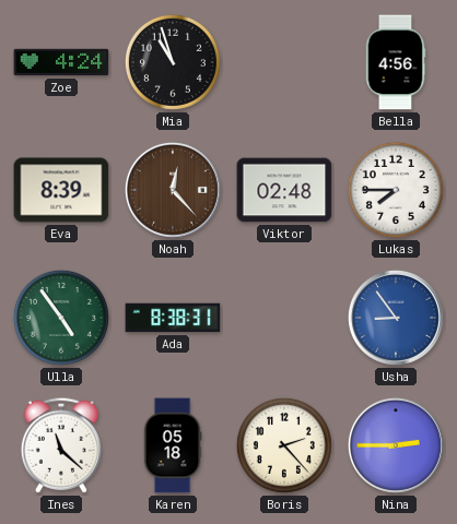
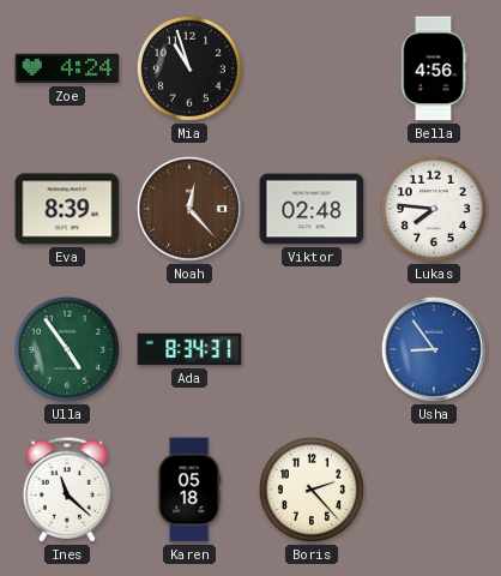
Lukas: 7:45 -> 7:46
Ada: 8:38 -> 8:34
Nina: 2:45 -> none
